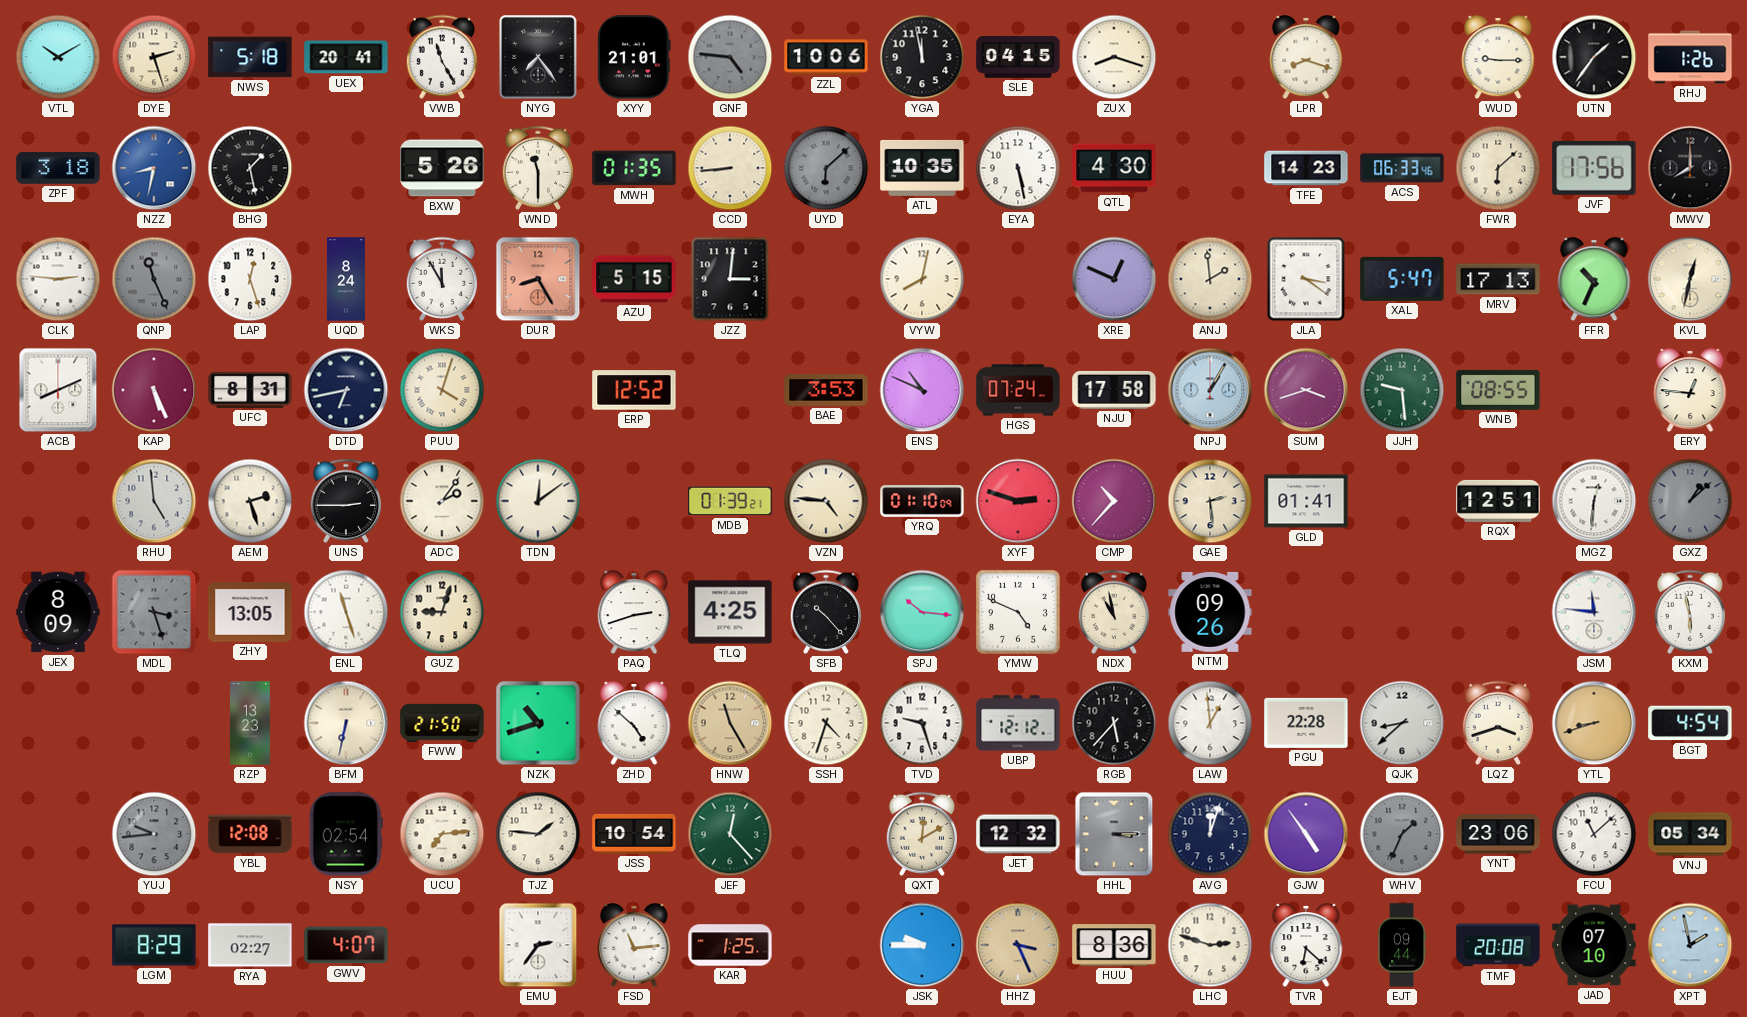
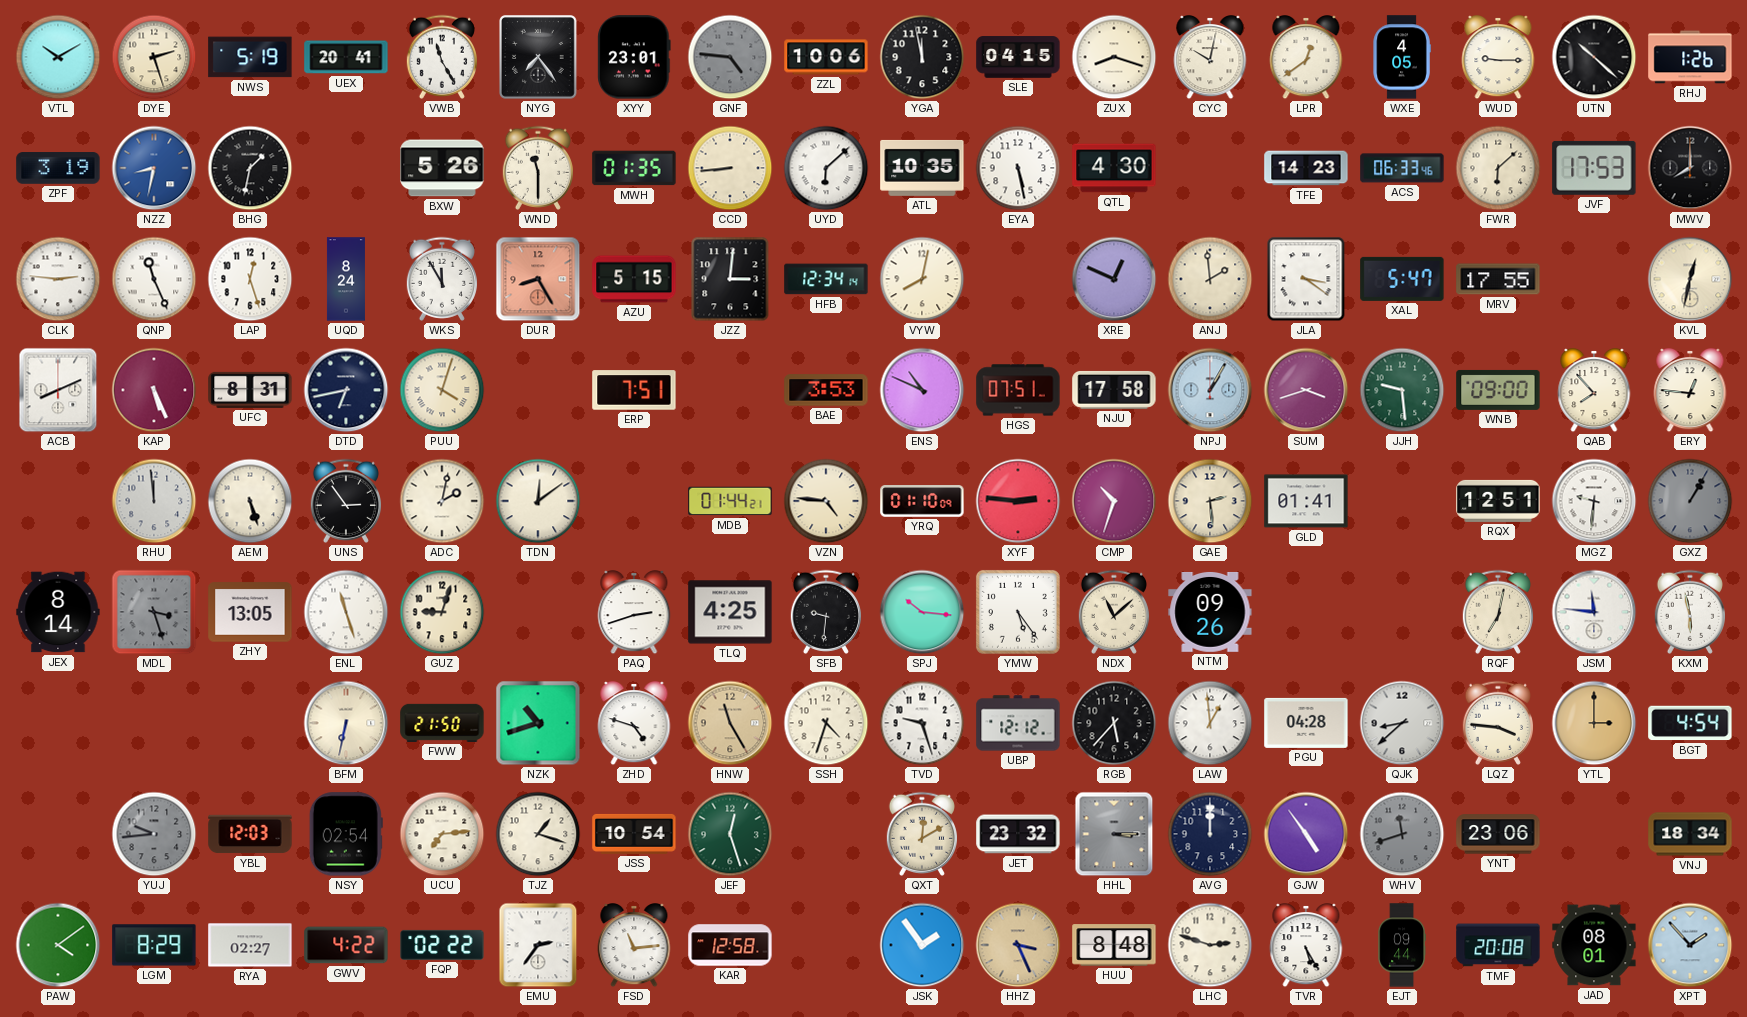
NWS: 5:18 -> 5:19
XYY: 21:01 -> 23:01
CYC: none -> 10:02
LPR: 8:18 -> 12:39
WXE: none -> 4:05
UTN: 1:36 -> 10:22
ZPF: 3:18 -> 3:19
BHG: 1:28 -> 1:32
UYD dial: grey -> white
JVF: 17:56 -> 17:53
QNP dial: grey -> white
HFB: none -> 12:34
MRV: 17:13 -> 17:55
FFR: 10:34 -> none
ERP: 12:52 -> 7:51
HGS: 07:24 -> 07:51
WNB: 08:55 -> 09:00
QAB: none -> 7:53
RHU: 4:59 -> 11:59
AEM: 2:27 -> 5:27
UNS: 2:45 -> 2:54
ADC: 2:06 -> 2:02
MDB: 01:39 -> 01:44
XYF: 2:48 -> 2:46
CMP: 10:37 -> 10:33
MGZ: 12:31 -> 9:31
GXZ: 1:08 -> 1:05
JEX: 8:09 -> 8:14
SFB: 10:23 -> 9:31
YMW: 4:49 -> 5:24
NDX: 10:58 -> 11:08
RQF: none -> 7:02
RZP: 13:23 -> none
ZHD: 4:52 -> 4:48
PGU: 22:28 -> 04:28
LQZ: 3:42 -> 3:46
YTL: 8:42 -> 3:00
YBL: 12:08 -> 12:03
TJZ: 1:46 -> 1:18
JEF: 12:23 -> 12:27
JET: 12:32 -> 23:32
AVG: 12:03 -> 12:00
WHV: 1:34 -> 11:42
FCU: 11:08 -> none
VNJ: 05:34 -> 18:34
PAW: none -> 4:09
GWV: 4:07 -> 4:22
FQP: none -> 02:22
KAR: 1:25 -> 12:58
JSK: 9:45 -> 1:54
HUU: 8:36 -> 8:48
TVR: 6:22 -> 5:25
JAD: 07:10 -> 08:01
XPT: 1:58 -> 1:53
